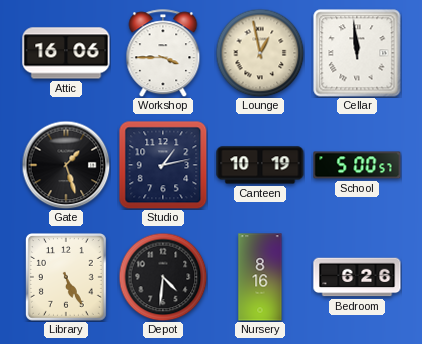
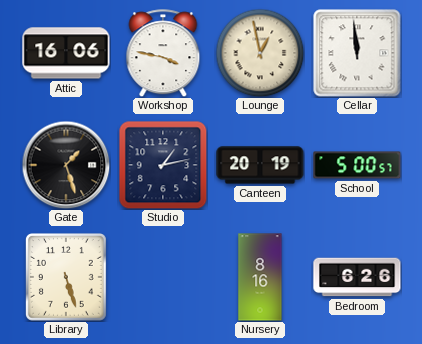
Workshop: 3:45 -> 3:47
Canteen: 10:19 -> 20:19
Library: 5:25 -> 5:27
Depot: 4:31 -> none
